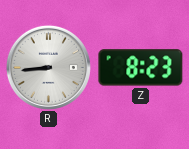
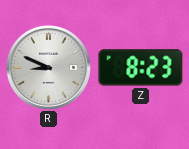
R: 8:44 -> 8:49
